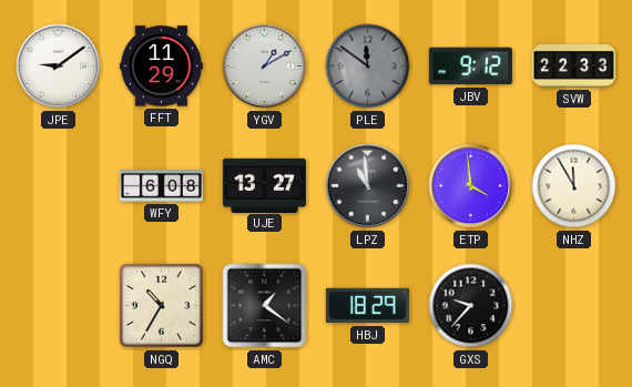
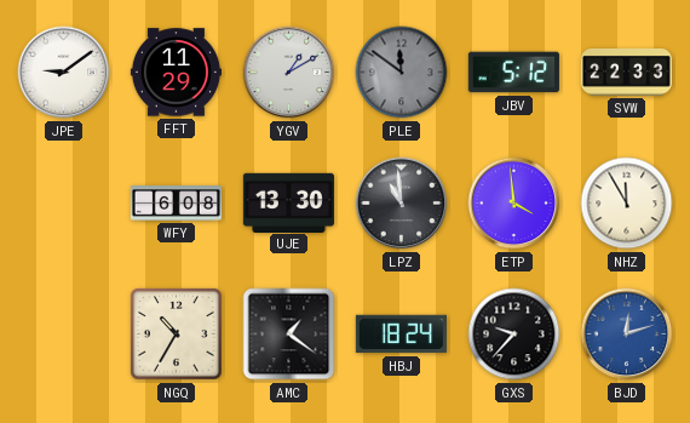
JBV: 9:12 -> 5:12
UJE: 13:27 -> 13:30
HBJ: 18:29 -> 18:24
BJD: none -> 12:12
